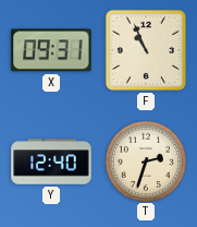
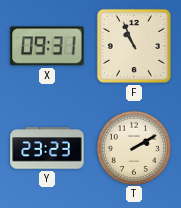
Y: 12:40 -> 23:23
T: 2:33 -> 2:10
